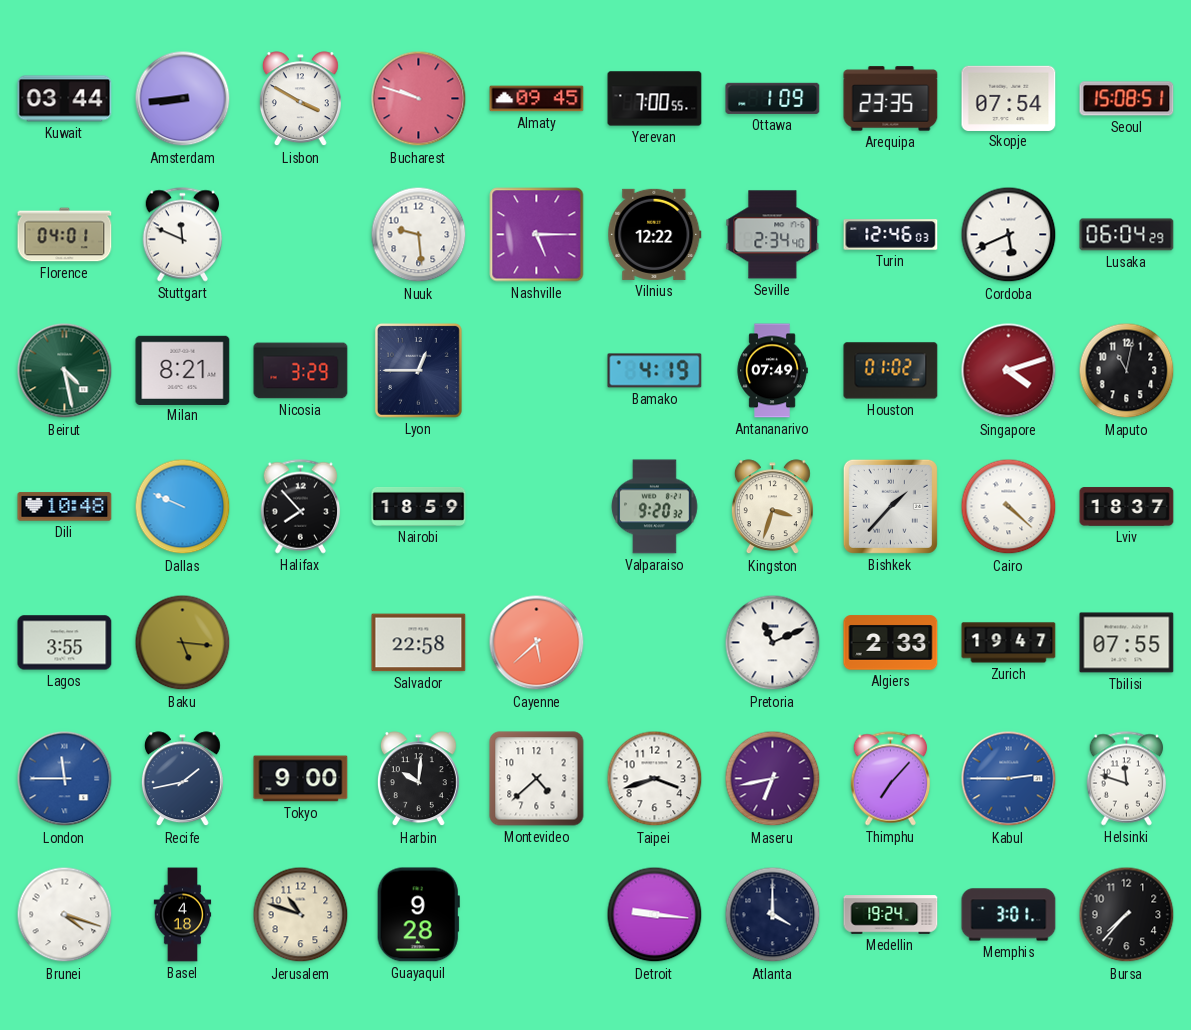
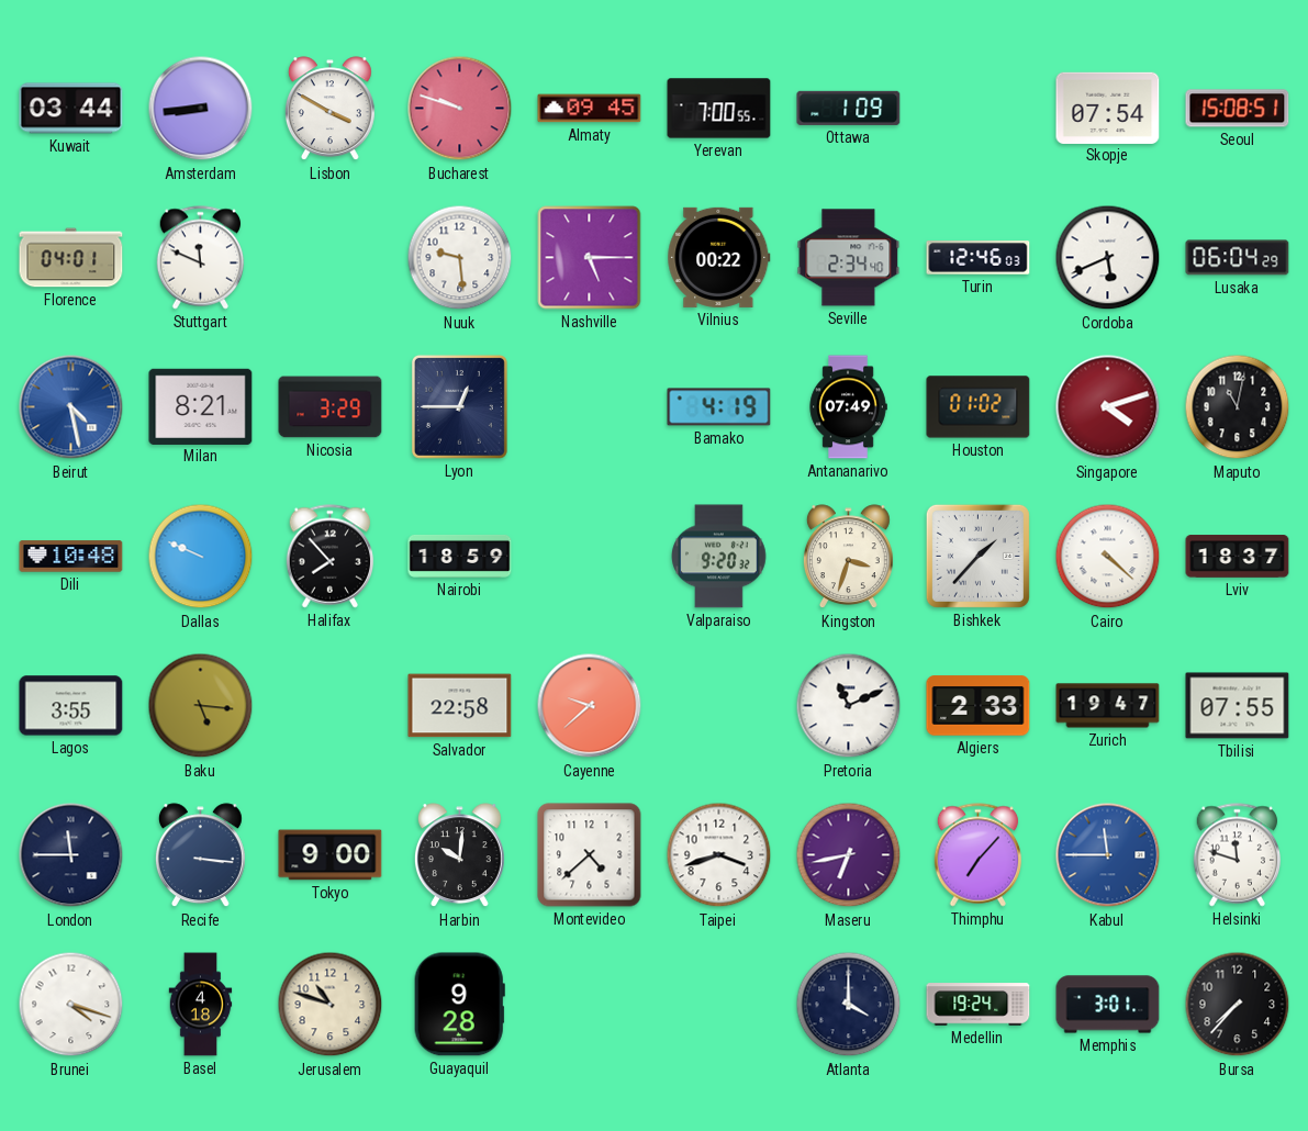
Arequipa: 23:35 -> none
Vilnius: 12:22 -> 00:22
Beirut dial: green -> blue
Cayenne: 5:38 -> 9:38
London dial: blue -> navy
Recife: 1:43 -> 3:16
Kabul: 2:45 -> 11:45
Detroit: 9:16 -> none
